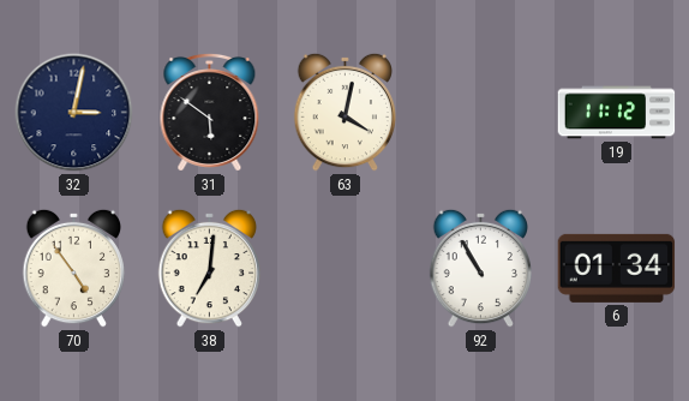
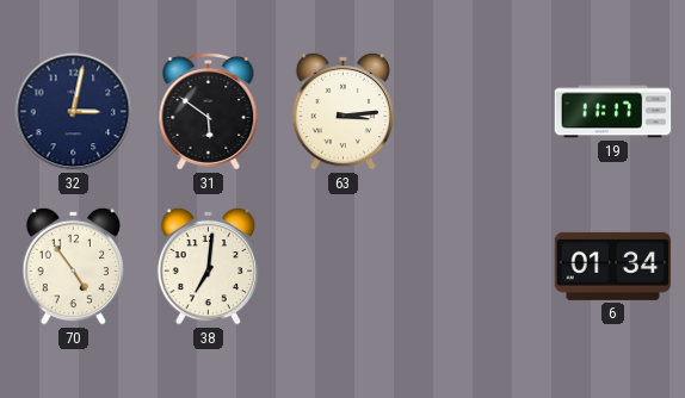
63: 4:02 -> 3:14
19: 11:12 -> 11:17
92: 10:55 -> none
